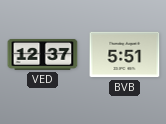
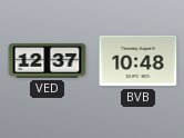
BVB: 5:51 -> 10:48
